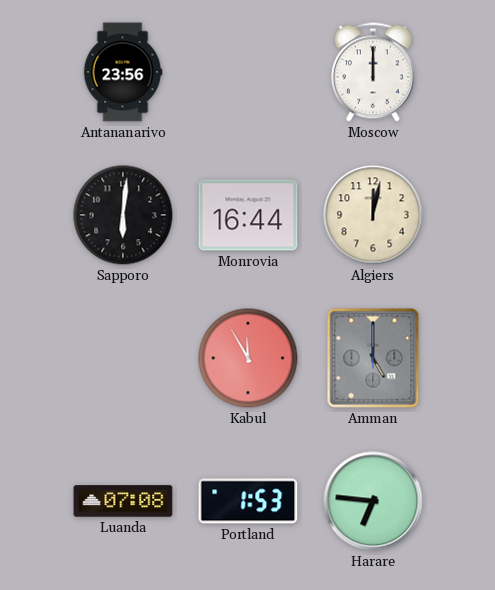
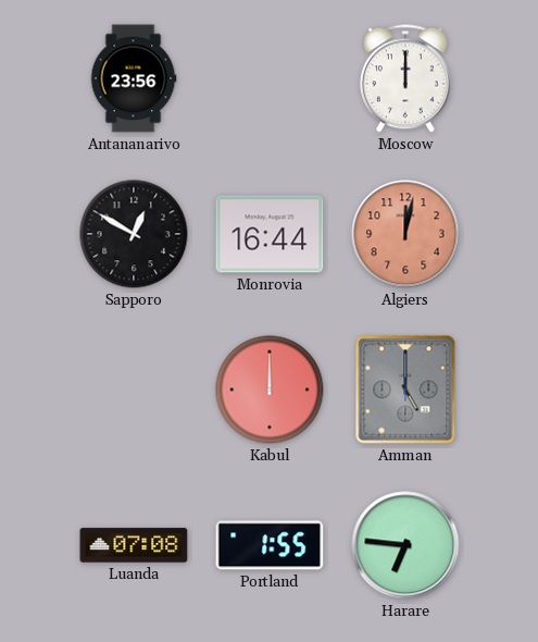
Sapporo: 6:01 -> 12:50
Algiers dial: cream -> salmon
Kabul: 11:55 -> 12:00
Portland: 1:53 -> 1:55
